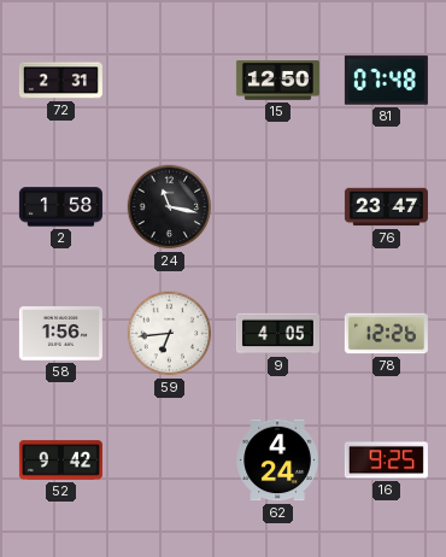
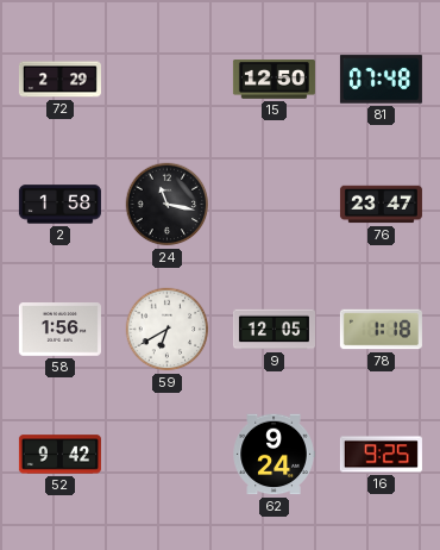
72: 2:31 -> 2:29
59: 6:44 -> 6:40
9: 4:05 -> 12:05
78: 12:26 -> 1:18
62: 4:24 -> 9:24
